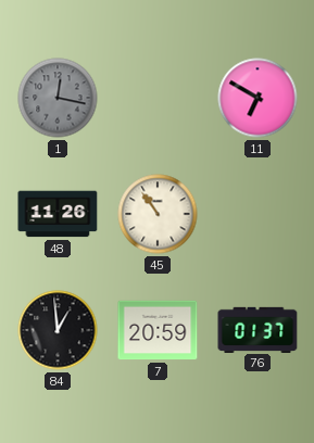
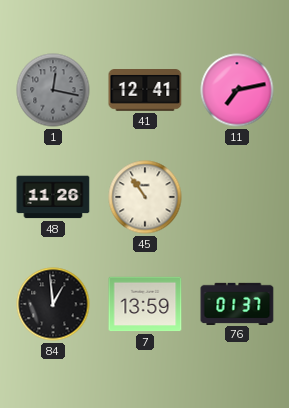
41: none -> 12:41
11: 6:50 -> 7:13
7: 20:59 -> 13:59
